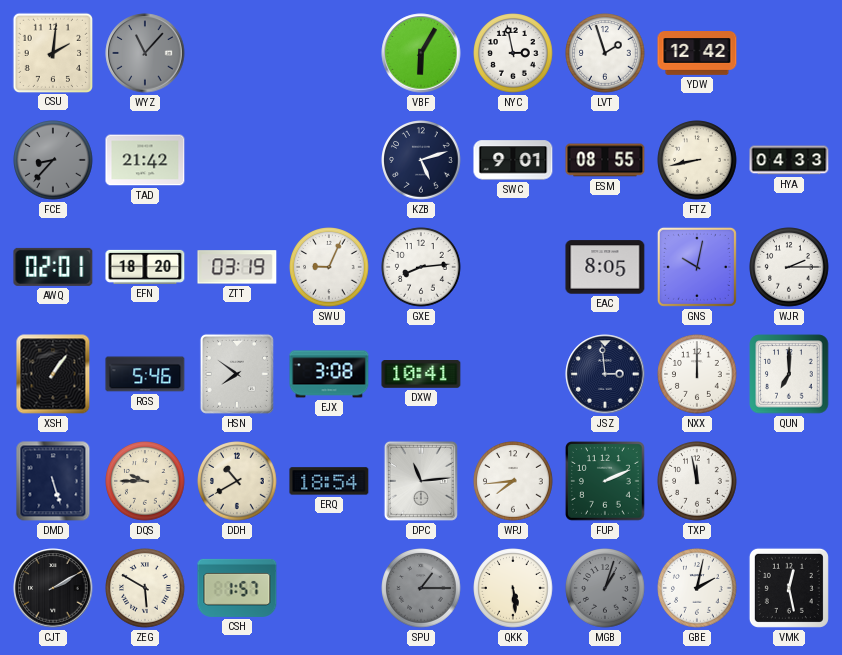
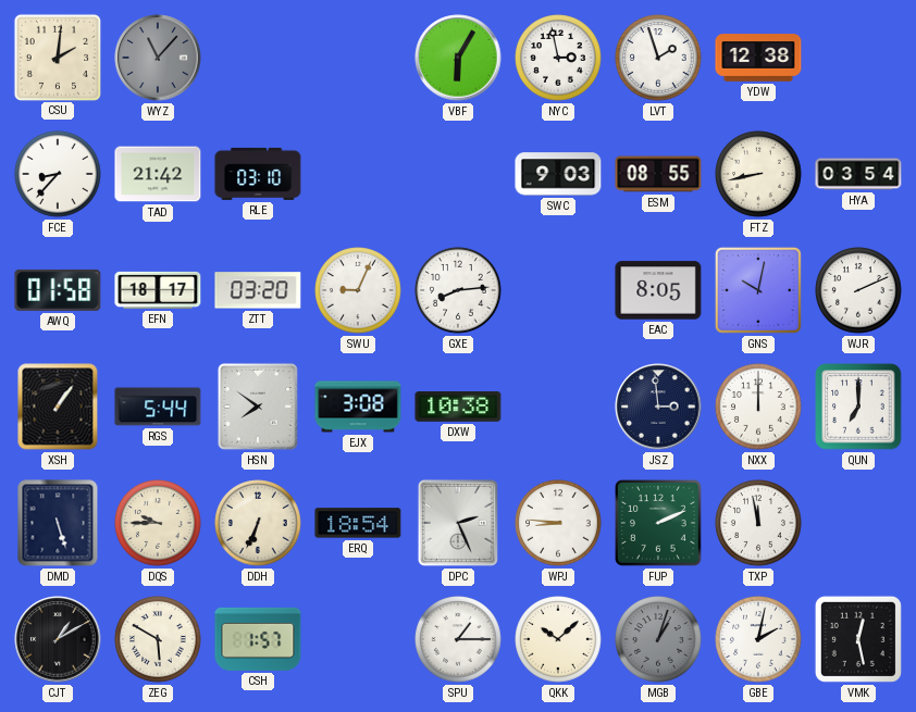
YDW: 12:42 -> 12:38
FCE dial: grey -> white
RLE: none -> 03:10
KZB: 5:12 -> none
SWC: 9:01 -> 9:03
HYA: 04:33 -> 03:54
AWQ: 02:01 -> 01:58
EFN: 18:20 -> 18:17
ZTT: 03:19 -> 03:20
WJR: 2:15 -> 2:11
RGS: 5:46 -> 5:44
DXW: 10:41 -> 10:38
DDH: 10:40 -> 6:34
DPC: 11:14 -> 2:26
WPJ: 7:44 -> 8:46
CJT: 2:10 -> 1:10
SPU dial: grey -> white
QKK: 5:29 -> 10:08
